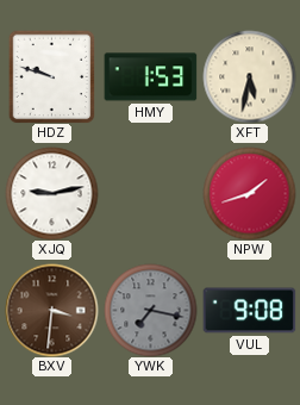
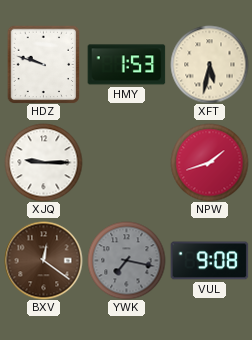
XJQ: 9:13 -> 9:15
BXV: 3:31 -> 12:21
